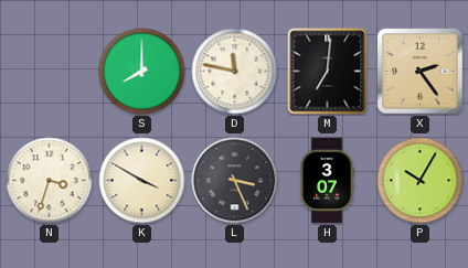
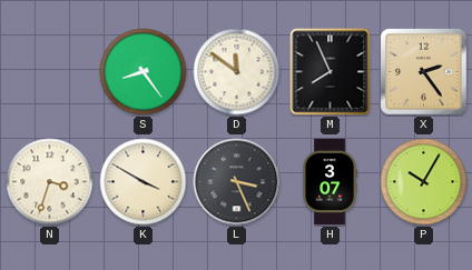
S: 8:00 -> 8:24
D: 11:47 -> 11:51
M: 7:01 -> 7:56
